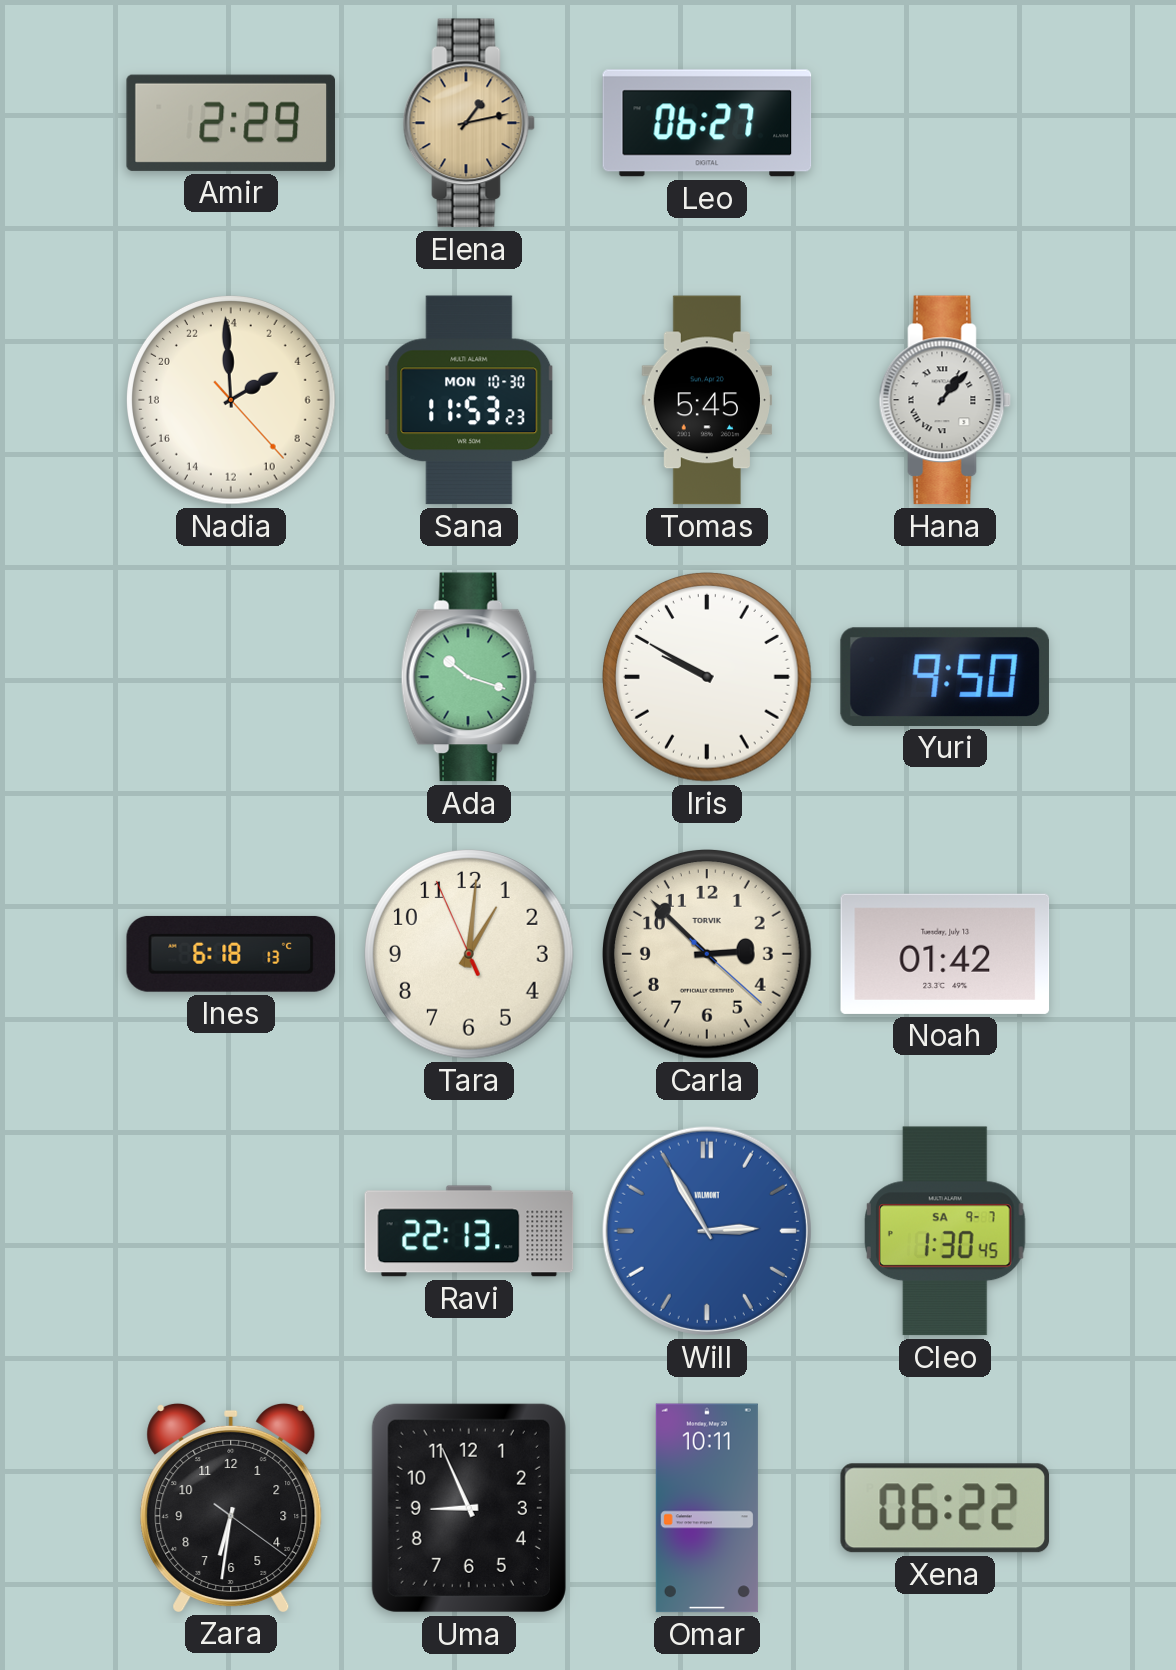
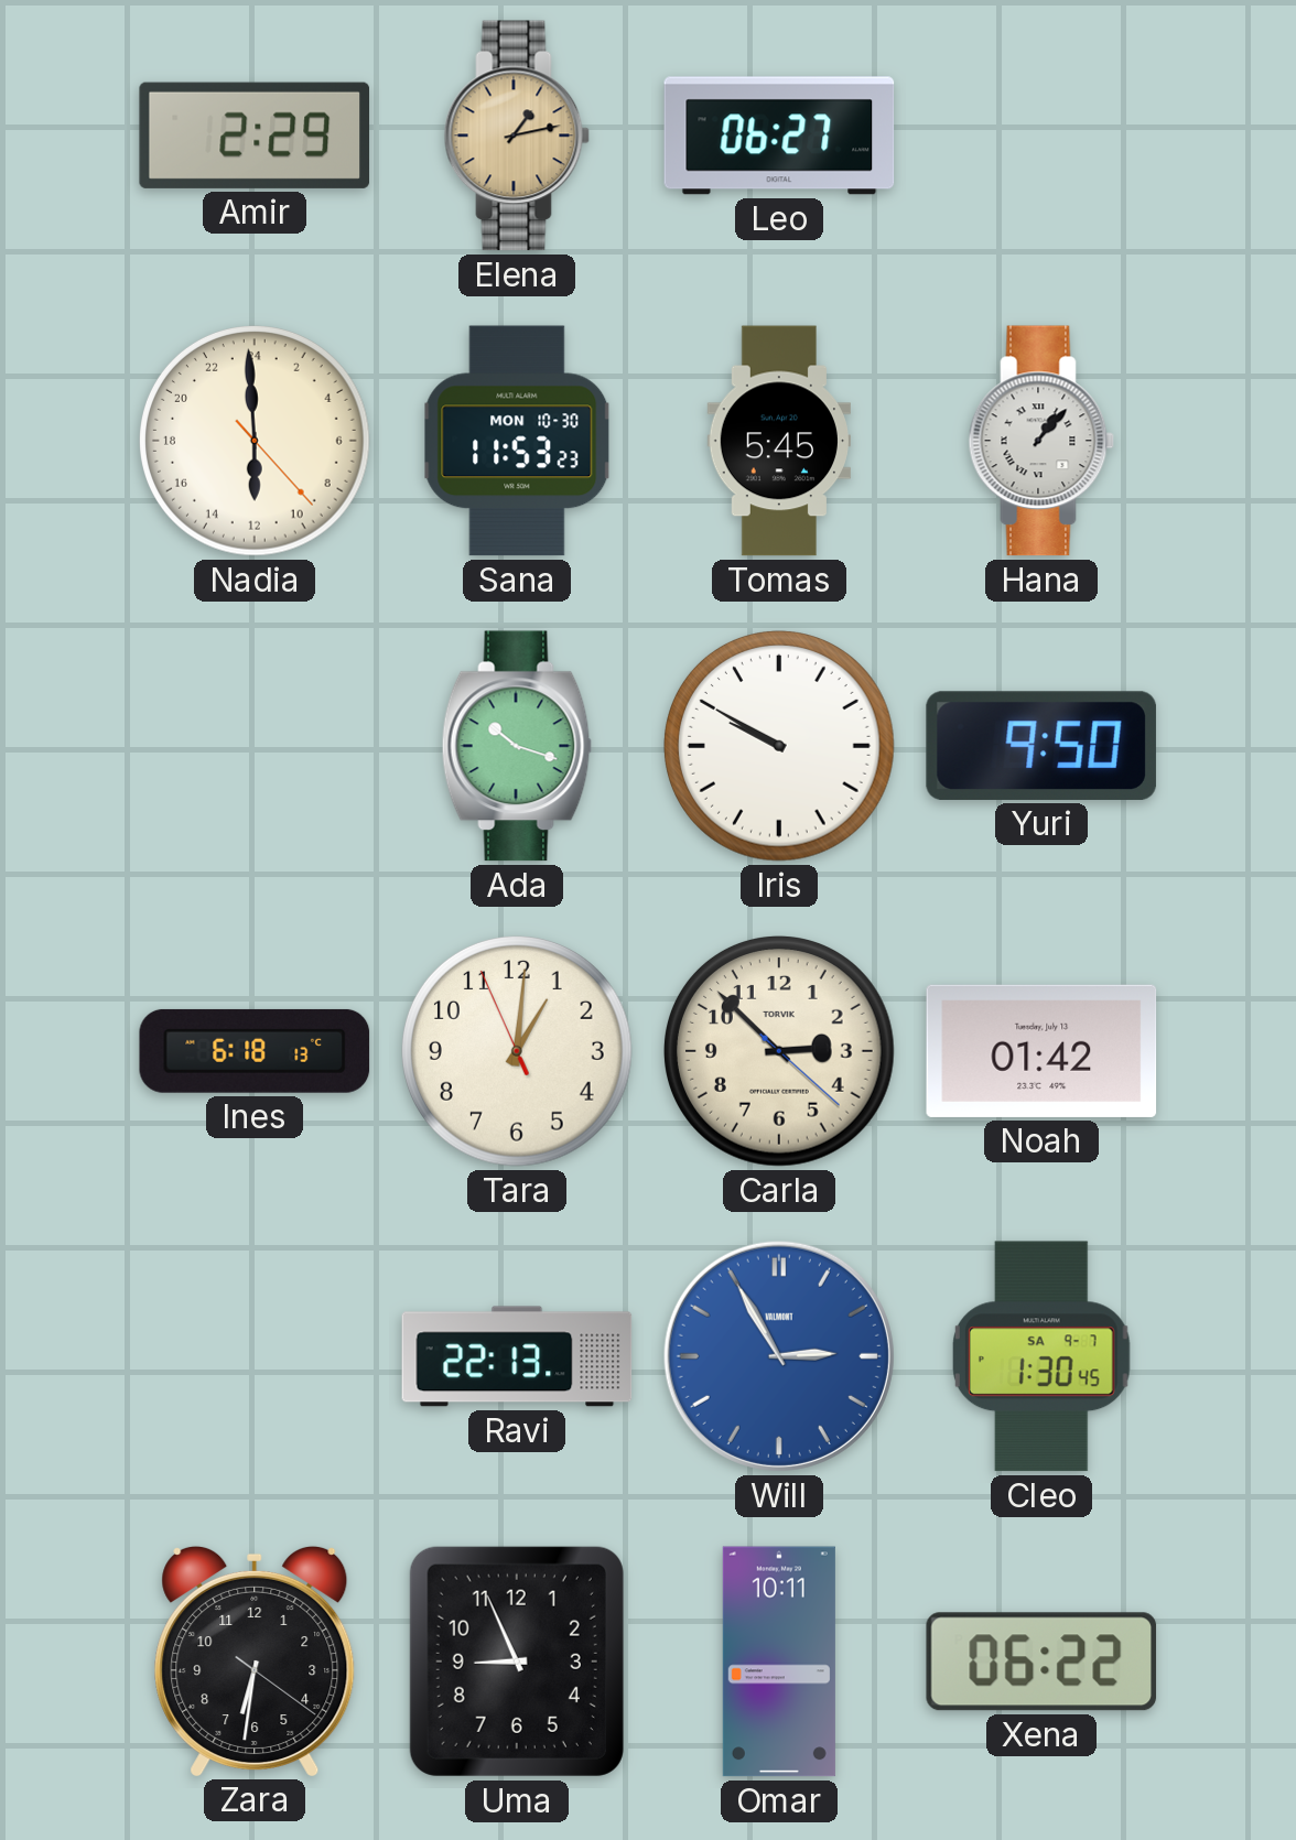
Nadia: 3:59 -> 11:59
